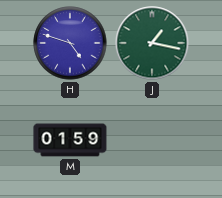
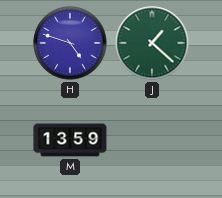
J: 1:17 -> 1:22
M: 01:59 -> 13:59
